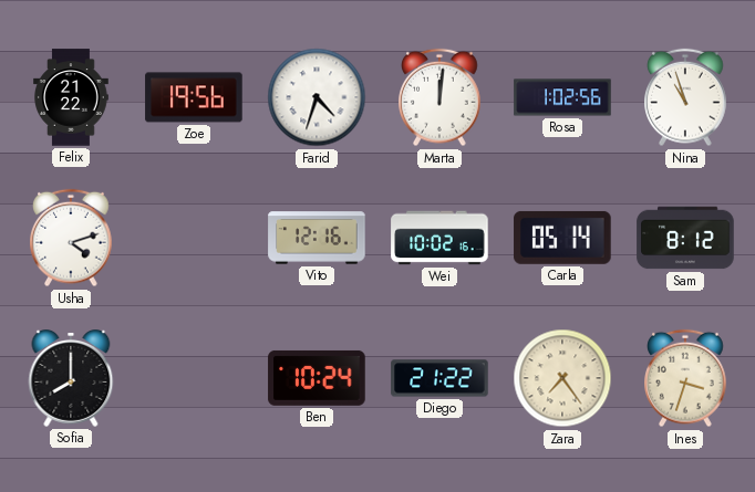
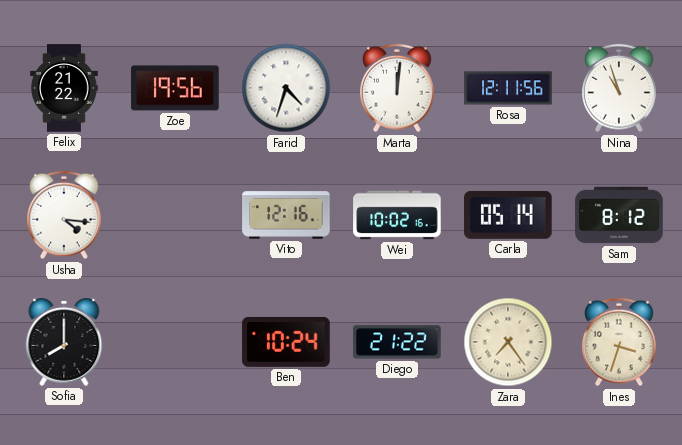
Rosa: 1:02 -> 12:11
Usha: 4:12 -> 4:16
